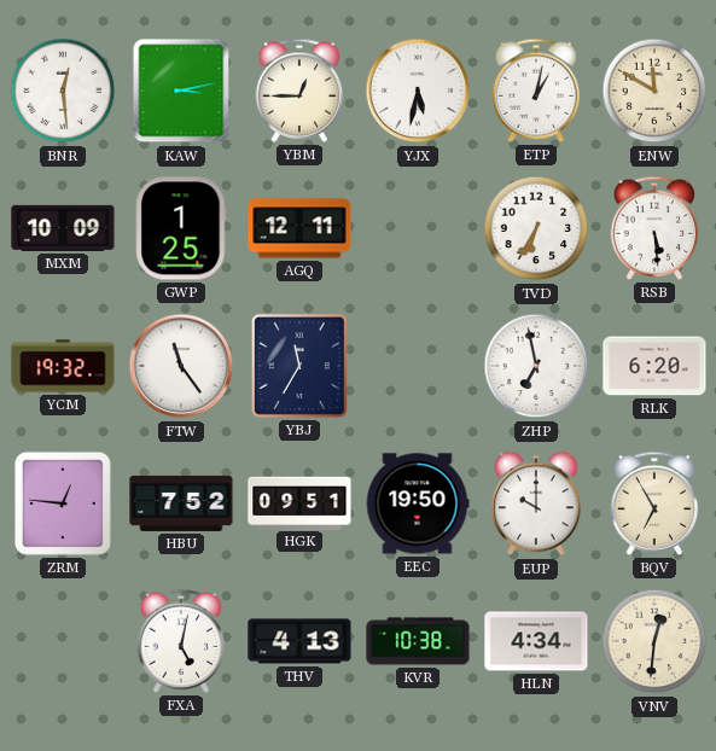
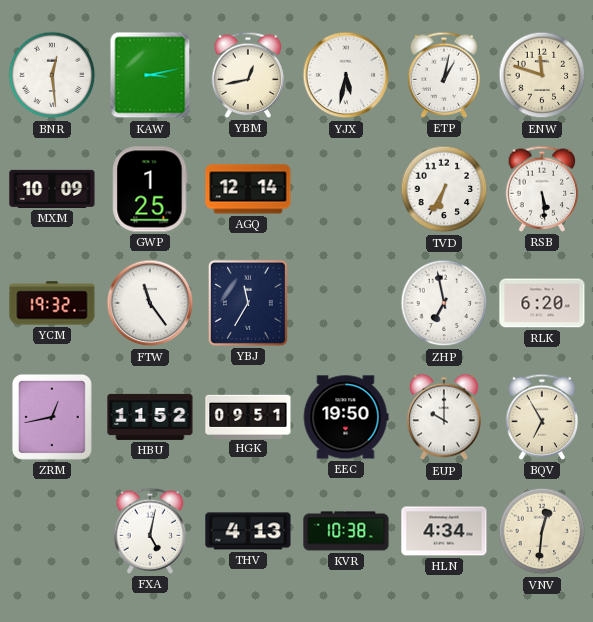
YBM: 12:45 -> 12:43
ENW: 11:50 -> 11:48
AGQ: 12:11 -> 12:14
ZRM: 12:46 -> 12:43
HBU: 7:52 -> 11:52
